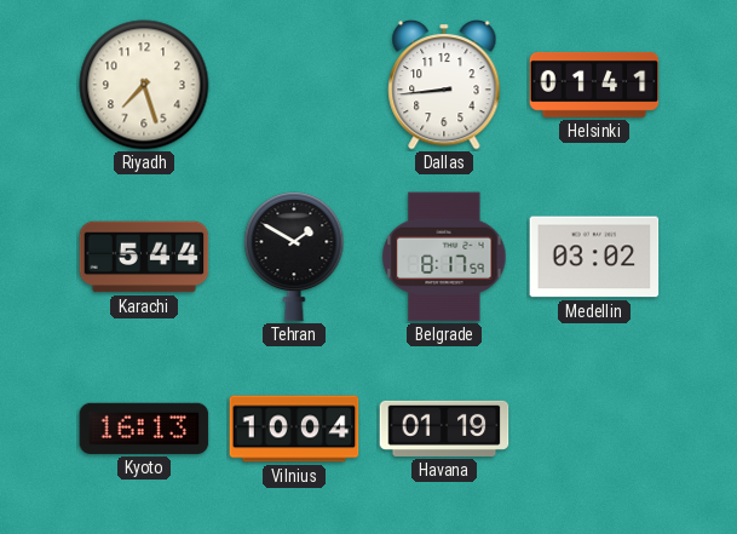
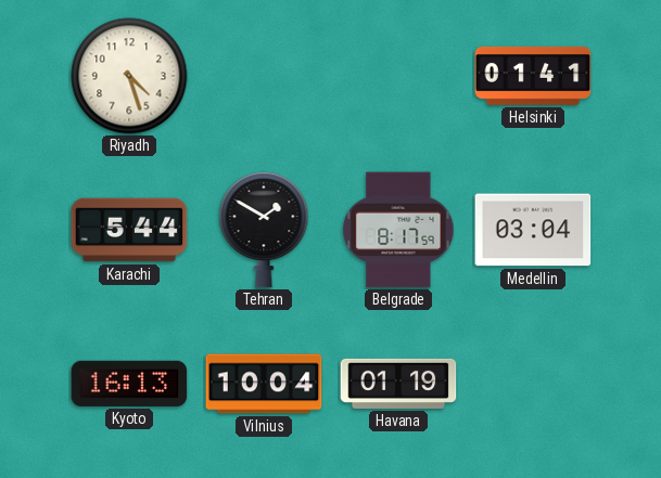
Riyadh: 7:27 -> 4:27
Dallas: 8:44 -> none
Medellin: 03:02 -> 03:04
